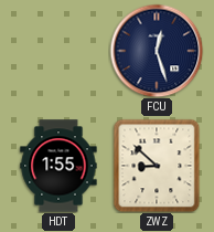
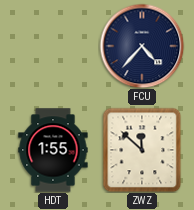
FCU: 12:27 -> 4:37
ZWZ: 8:52 -> 11:52
